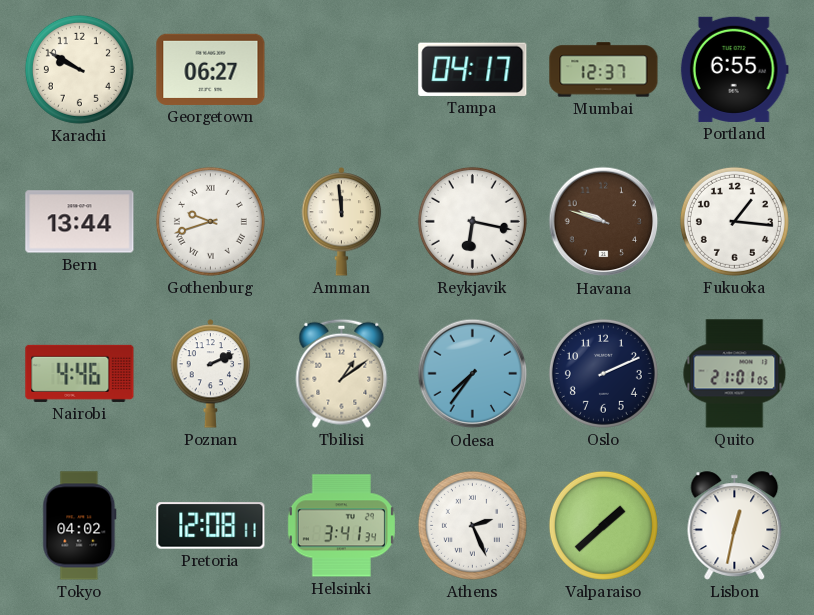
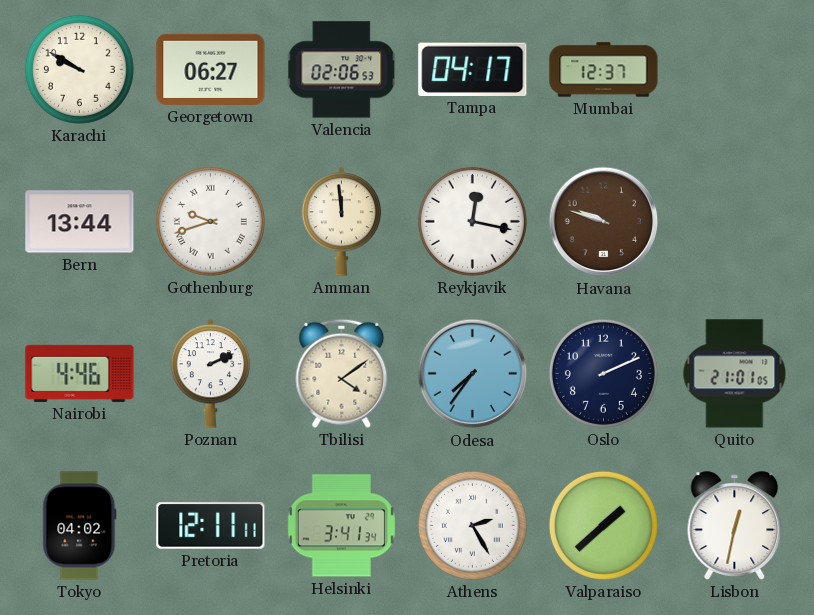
Valencia: none -> 02:06
Portland: 6:55 -> none
Reykjavik: 6:17 -> 12:17
Fukuoka: 1:16 -> none
Tbilisi: 1:09 -> 4:09
Pretoria: 12:08 -> 12:11
Athens: 2:26 -> 2:25
